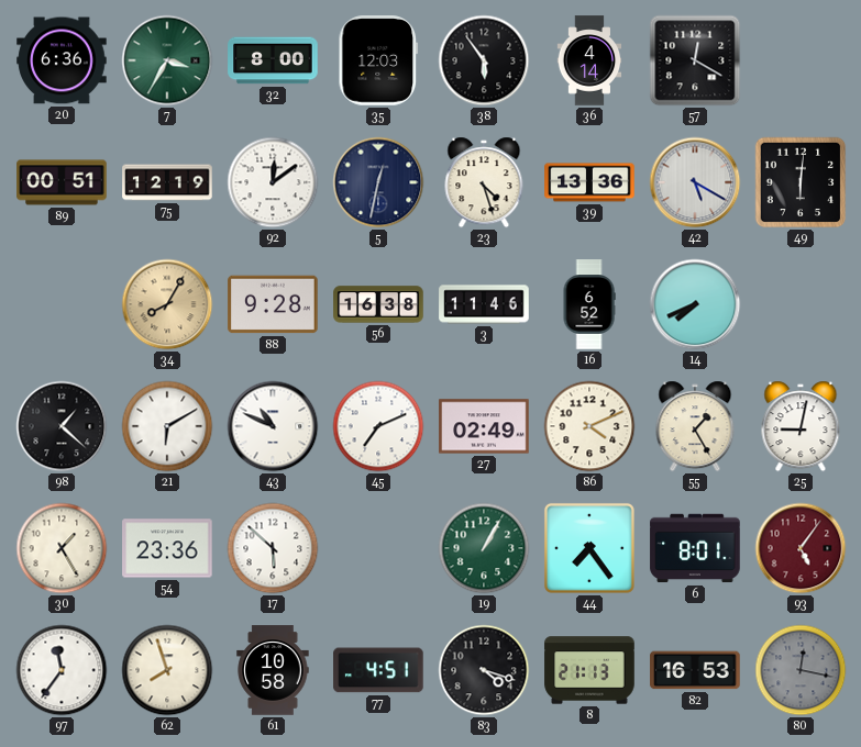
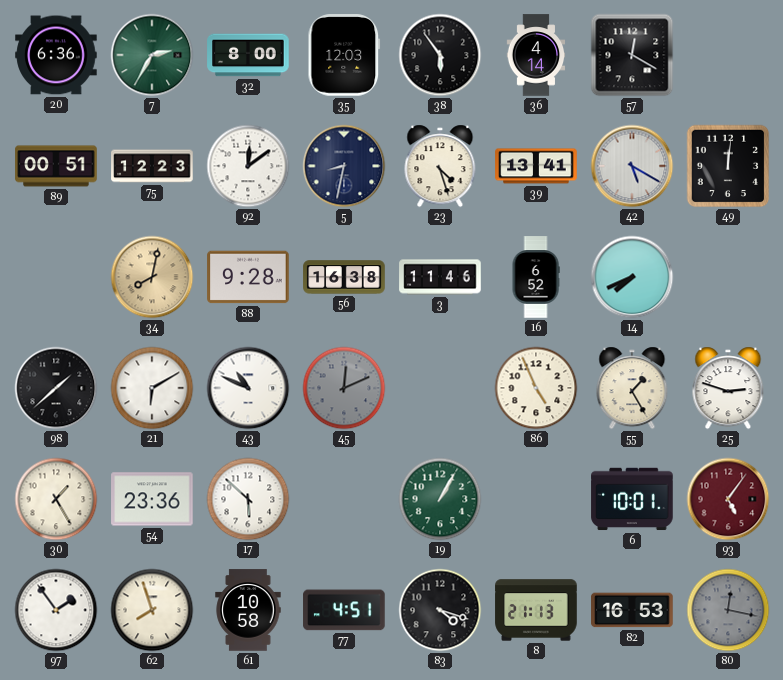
7: 3:35 -> 2:35
75: 12:19 -> 12:23
5: 12:32 -> 8:32
39: 13:36 -> 13:41
49: 6:01 -> 12:01
34: 8:05 -> 8:02
98: 1:22 -> 1:38
45: 7:11 -> 12:11
45 dial: white -> grey
27: 02:49 -> none
86: 4:11 -> 4:56
25: 9:02 -> 2:48
44: 7:24 -> none
6: 8:01 -> 10:01
97: 11:36 -> 1:54
